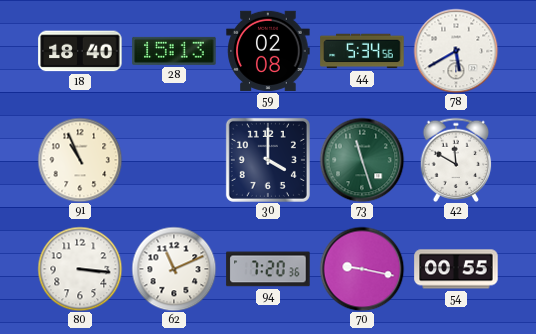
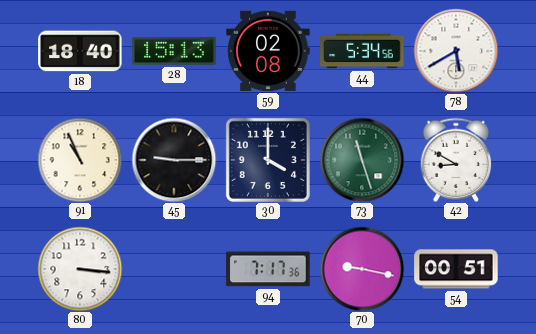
45: none -> 9:15
42: 11:50 -> 8:50
62: 11:11 -> none
94: 7:20 -> 7:17
54: 00:55 -> 00:51
